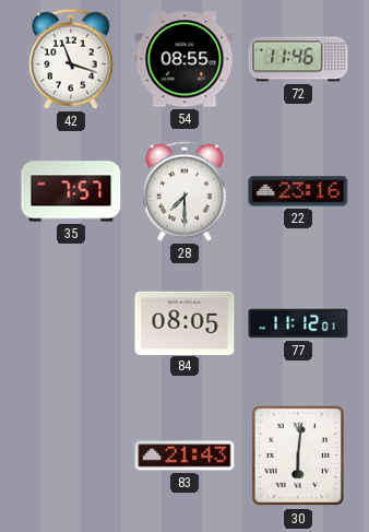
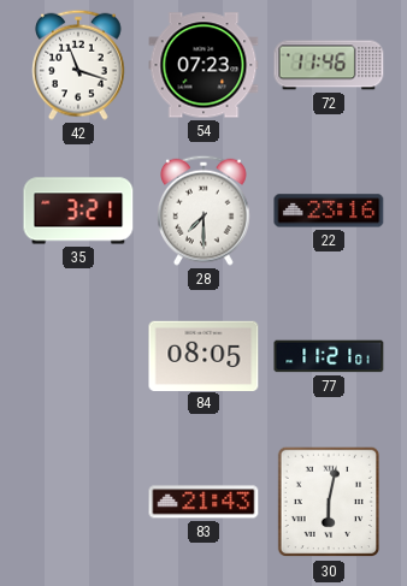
54: 08:55 -> 07:23
35: 7:57 -> 3:21
77: 11:12 -> 11:21
30: 6:01 -> 6:02
